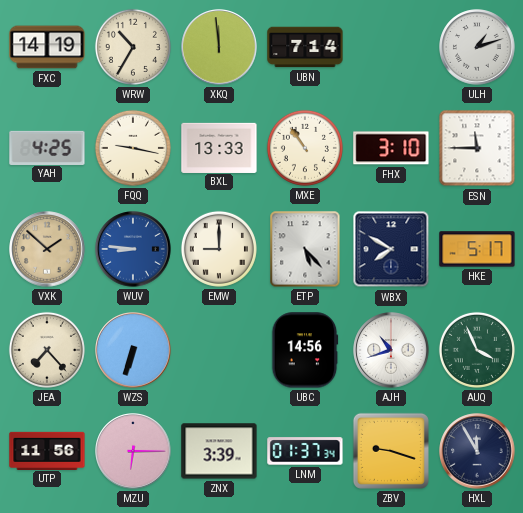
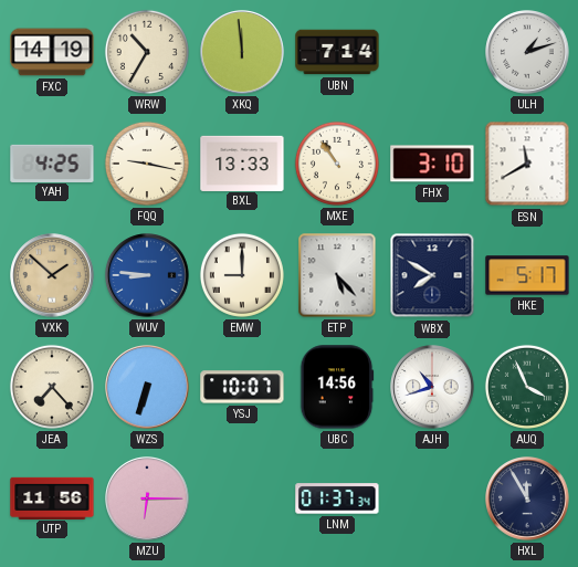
ESN: 11:45 -> 11:40
YSJ: none -> 10:07
ZNX: 3:39 -> none
ZBV: 9:18 -> none
